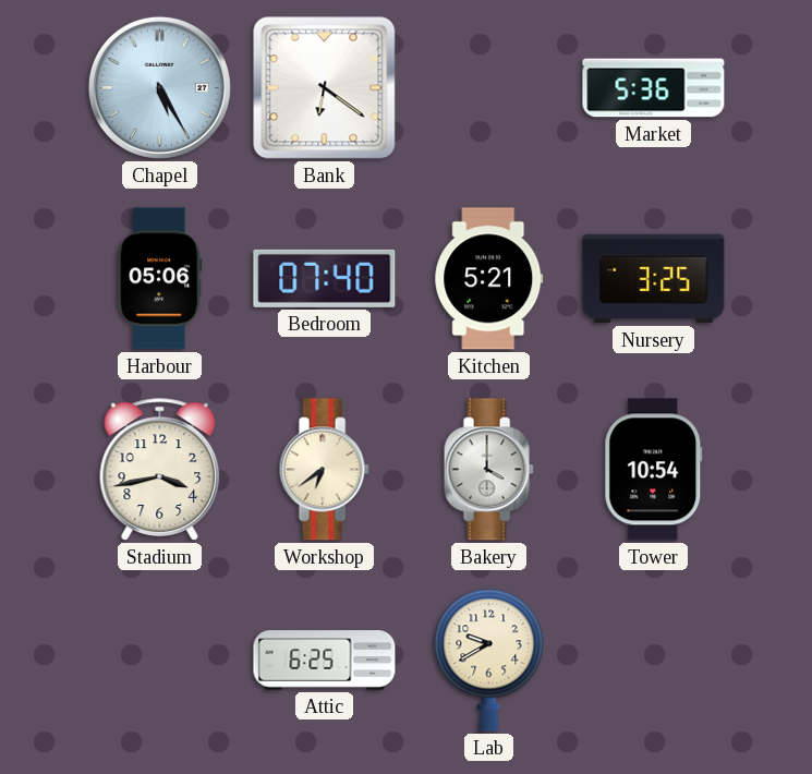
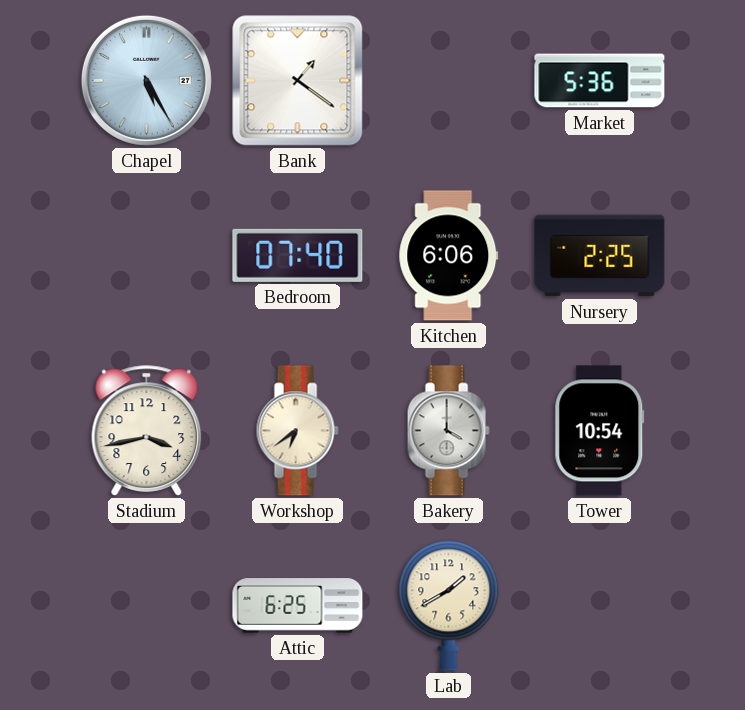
Bank: 6:21 -> 1:21
Harbour: 05:06 -> none
Kitchen: 5:21 -> 6:06
Nursery: 3:25 -> 2:25
Lab: 9:40 -> 1:40
